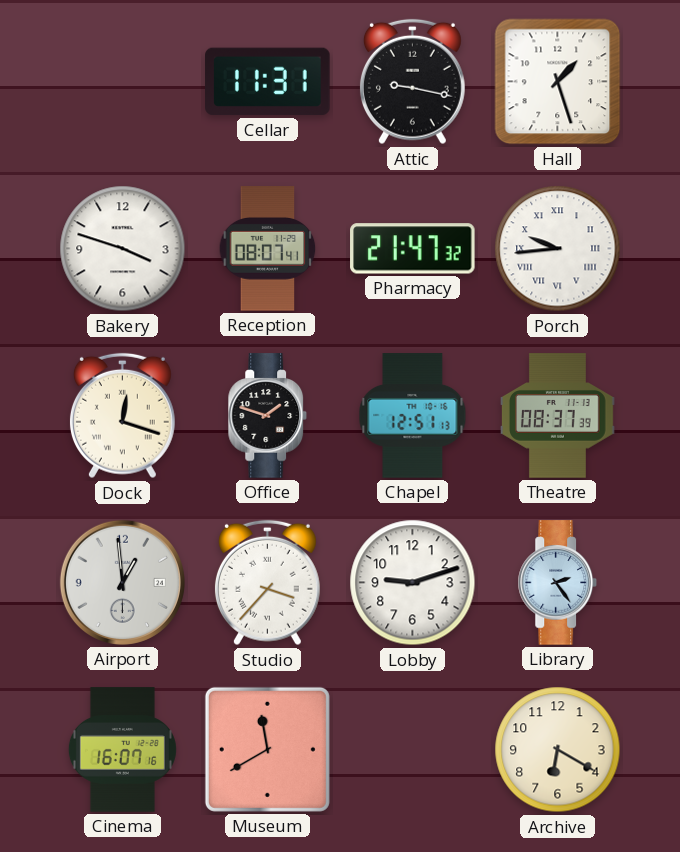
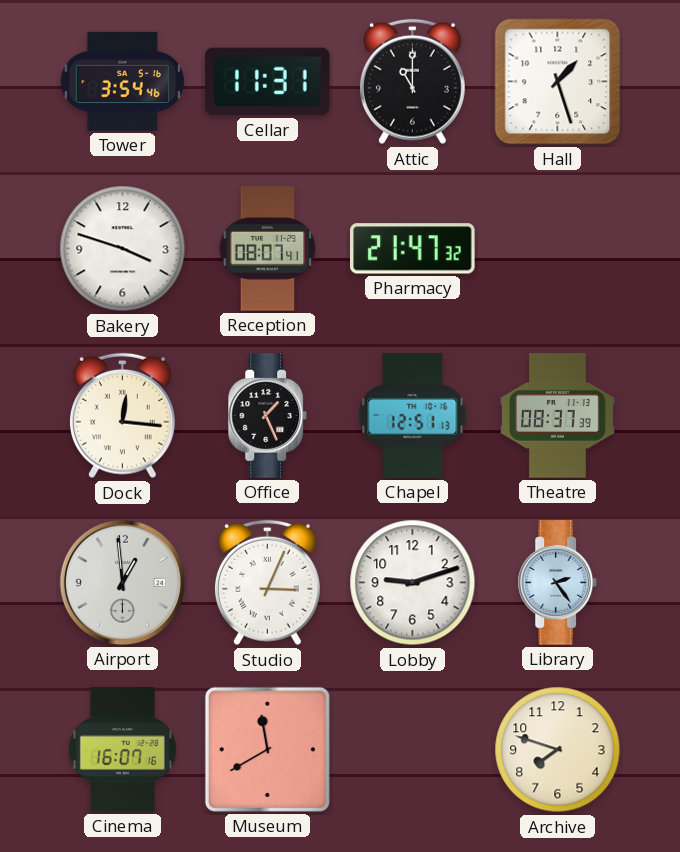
Tower: none -> 3:54
Attic: 9:17 -> 11:00
Porch: 9:44 -> none
Dock: 12:18 -> 12:16
Office: 1:48 -> 1:26
Studio: 3:37 -> 3:04
Archive: 6:20 -> 7:48
